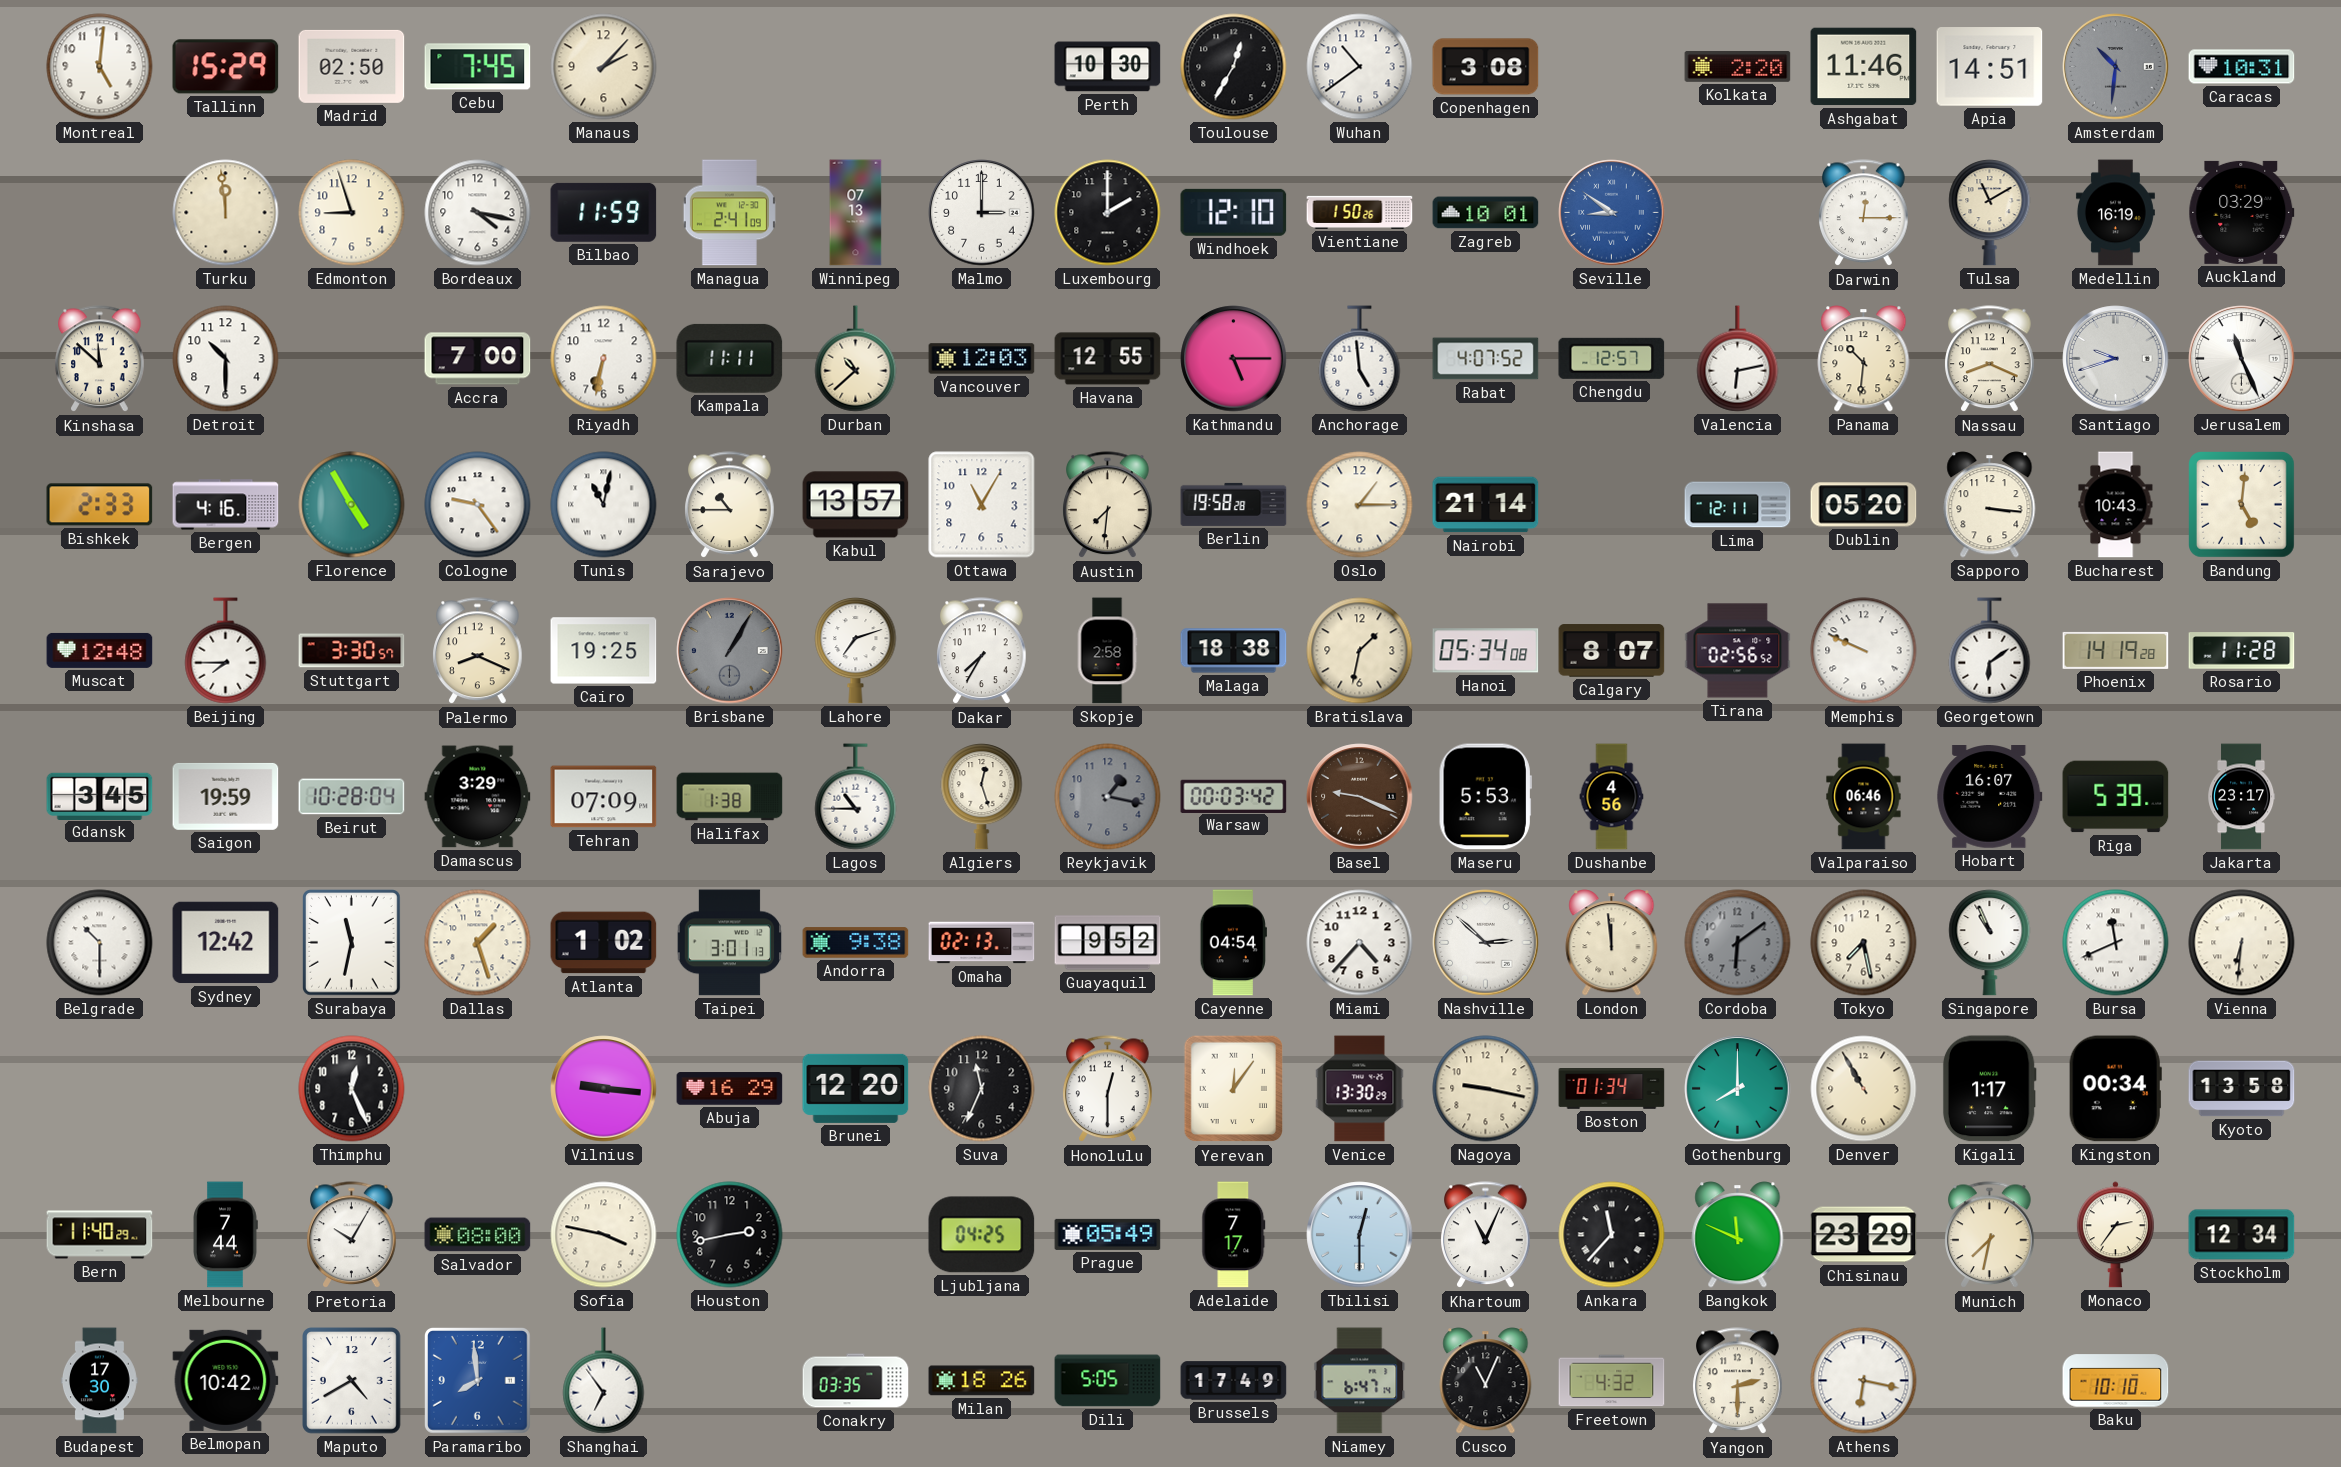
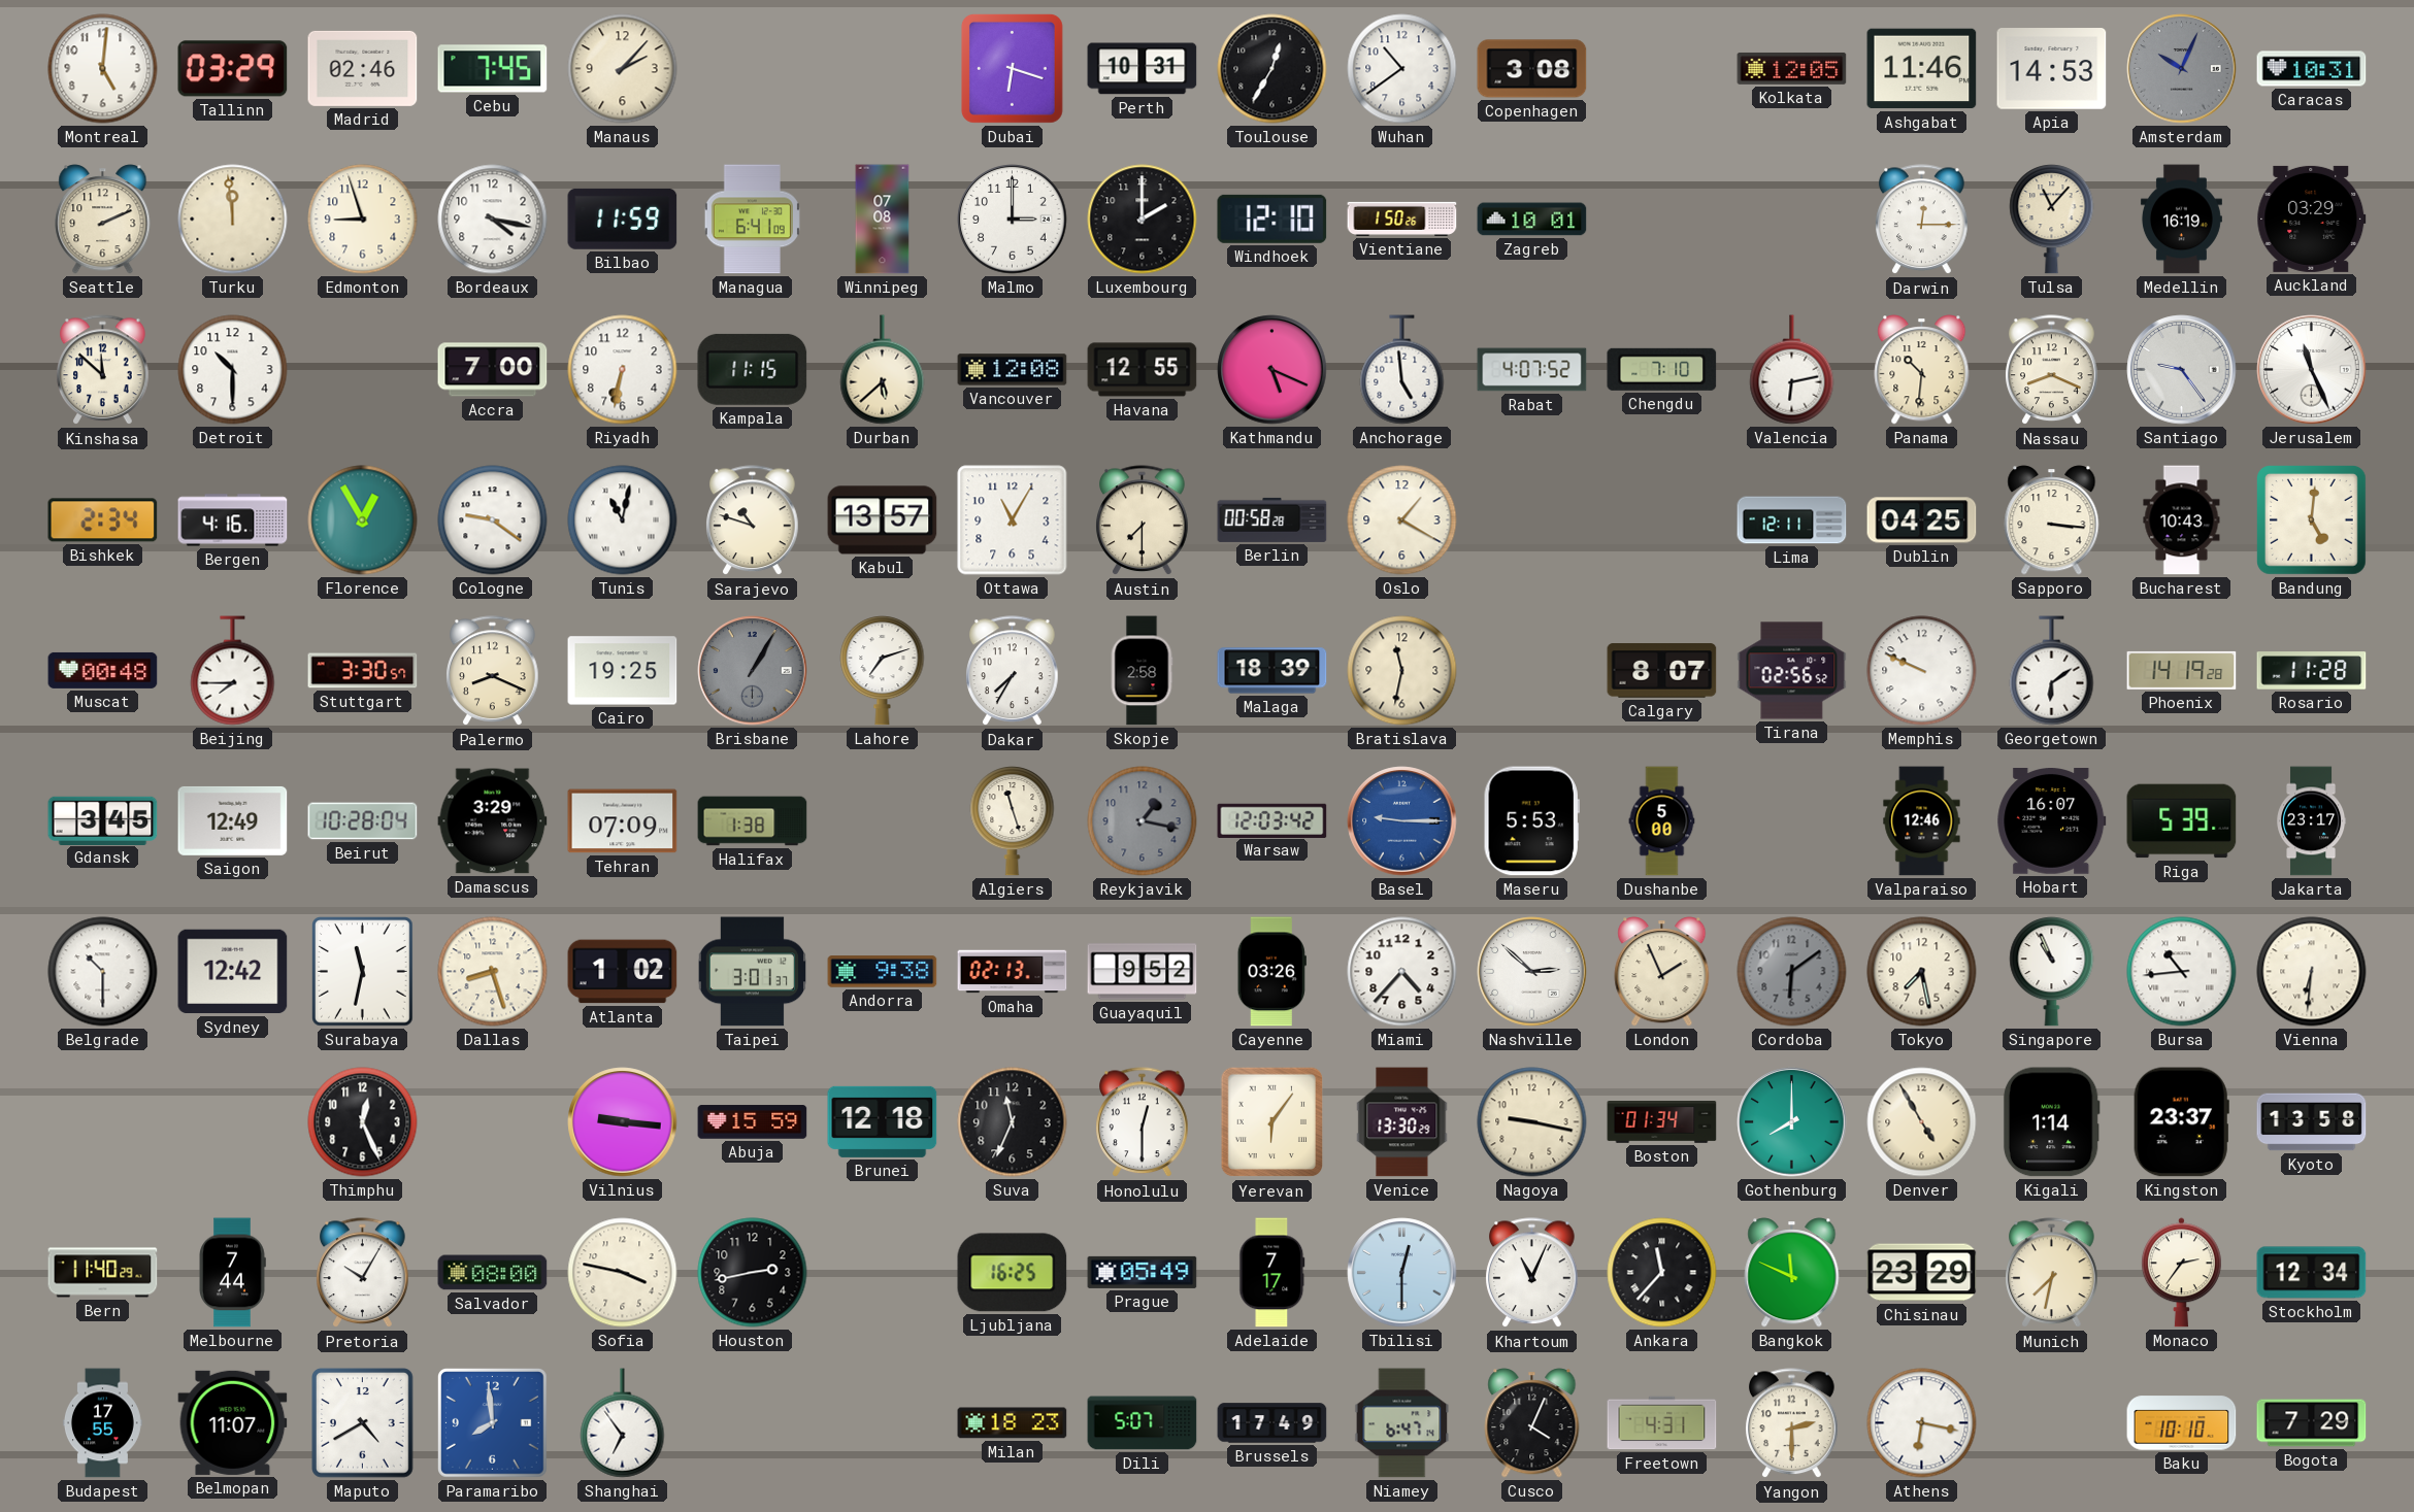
Tallinn: 15:29 -> 03:29
Madrid: 02:50 -> 02:46
Dubai: none -> 6:18
Perth: 10:30 -> 10:31
Kolkata: 2:20 -> 12:05
Apia: 14:51 -> 14:53
Amsterdam: 10:31 -> 10:04
Seattle: none -> 2:11
Managua: 2:41 -> 6:41
Winnipeg: 07:13 -> 07:08
Seville: 8:51 -> none
Tulsa: 11:10 -> 11:07
Kampala: 11:11 -> 11:15
Durban: 10:38 -> 5:38
Vancouver: 12:03 -> 12:08
Kathmandu: 5:15 -> 5:19
Chengdu: 12:57 -> 7:10
Santiago: 9:42 -> 9:24
Bishkek: 2:33 -> 2:34
Florence: 4:55 -> 12:55
Cologne: 9:24 -> 9:21
Sarajevo: 10:45 -> 10:48
Austin: 7:31 -> 7:30
Berlin: 19:58 -> 00:58
Oslo: 1:15 -> 1:20
Nairobi: 21:14 -> none
Dublin: 05:20 -> 04:25
Muscat: 12:48 -> 00:48
Malaga: 18:38 -> 18:39
Bratislava: 1:32 -> 11:32
Hanoi: 05:34 -> none
Saigon: 19:59 -> 12:49
Lagos: 10:45 -> none
Algiers: 12:27 -> 11:27
Warsaw: 00:03 -> 12:03
Basel: 9:19 -> 9:15
Basel dial: brown -> blue
Dushanbe: 4:56 -> 5:00
Valparaiso: 06:46 -> 12:46
Dallas: 1:27 -> 8:27
Taipei: 3:01:13 -> 3:01:37
Cayenne: 04:54 -> 03:26
London: 11:59 -> 1:56
Bursa: 11:41 -> 10:44
Abuja: 16:29 -> 15:59
Brunei: 12:20 -> 12:18
Yerevan: 12:06 -> 6:06
Denver: 10:55 -> 4:55
Kigali: 1:17 -> 1:14
Kingston: 00:34 -> 23:37
Ljubljana: 04:25 -> 16:25
Budapest: 17:30 -> 17:55
Belmopan: 10:42 -> 11:07
Conakry: 03:35 -> none
Milan: 18:26 -> 18:23
Dili: 5:05 -> 5:07
Cusco: 11:04 -> 4:04
Freetown: 4:32 -> 4:31
Bogota: none -> 7:29
